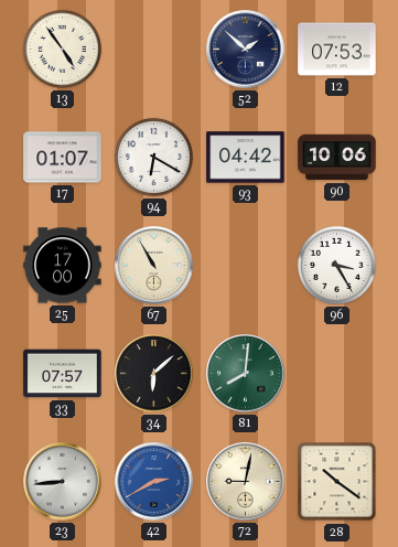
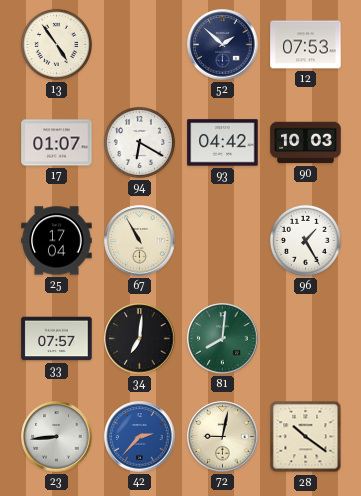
90: 10:06 -> 10:03
25: 17:00 -> 17:04
96: 3:25 -> 1:25
34: 6:08 -> 7:01
42: 2:40 -> 2:37
